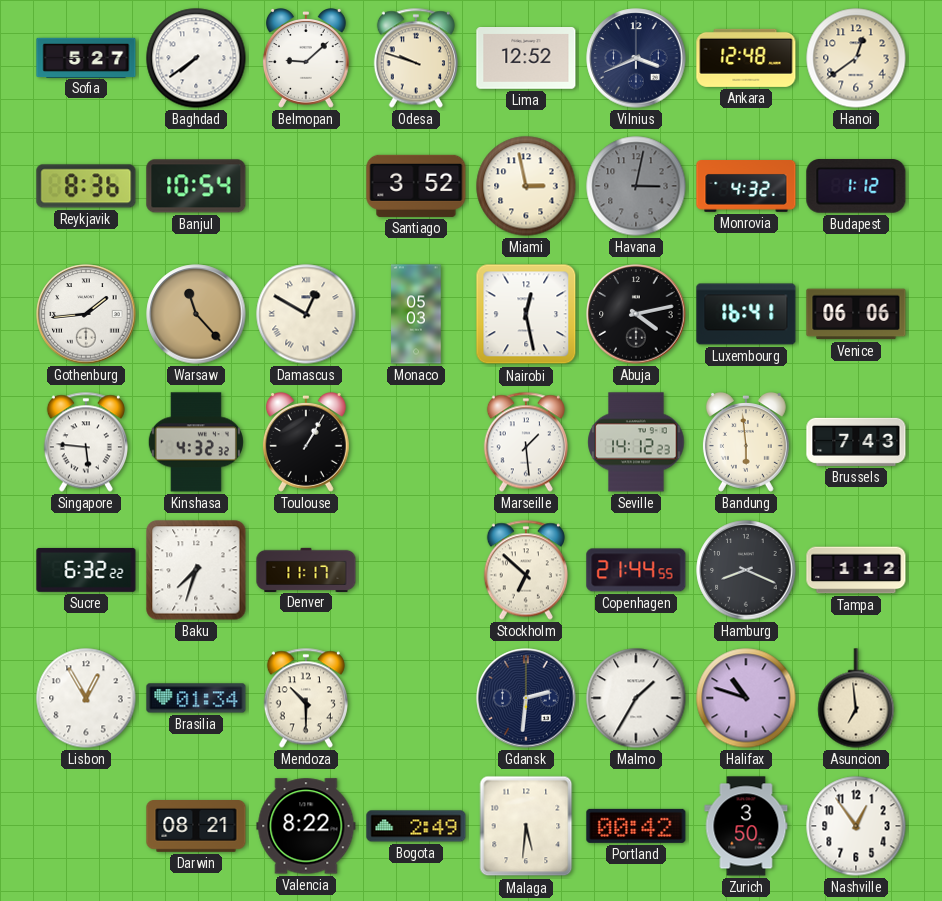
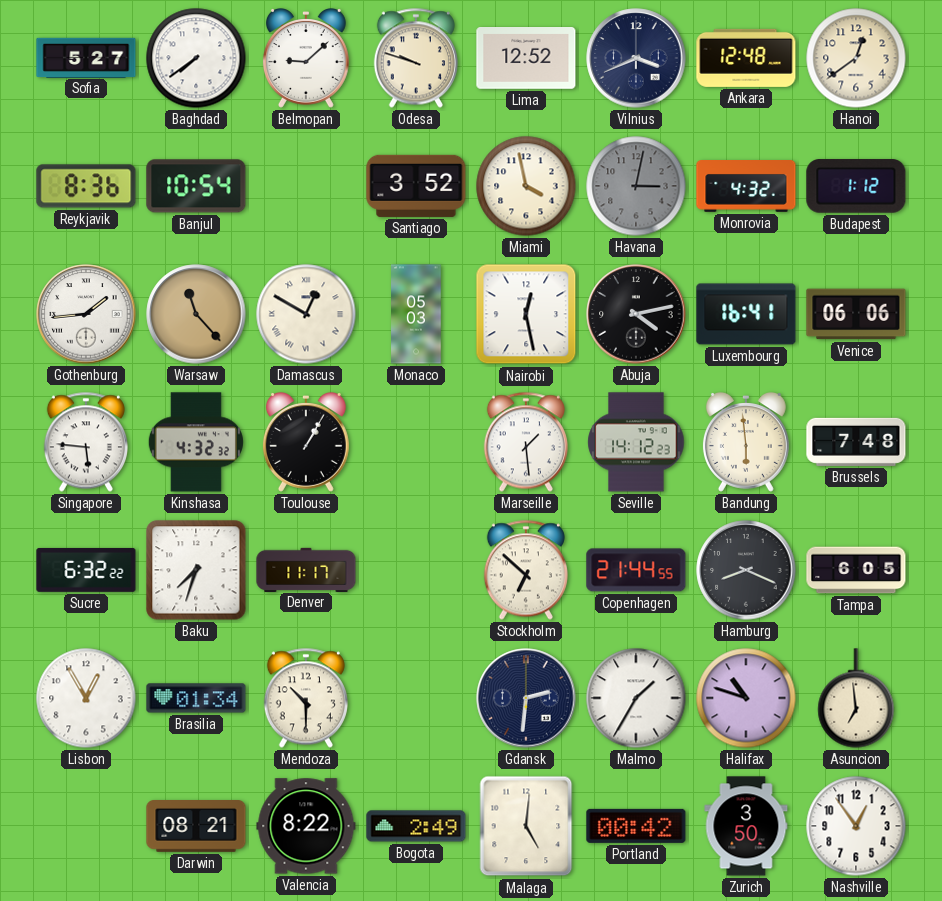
Miami: 2:58 -> 3:58
Brussels: 7:43 -> 7:48
Tampa: 1:12 -> 6:05
Malaga: 5:31 -> 5:01
